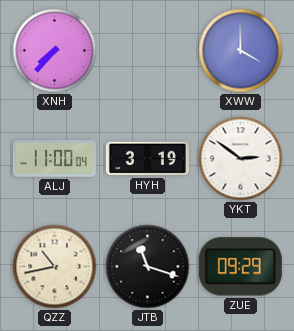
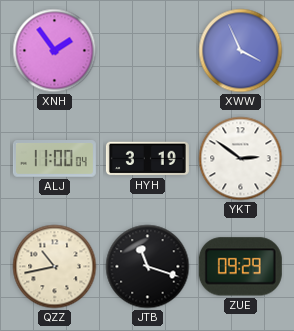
XNH: 7:37 -> 1:54
XWW: 4:00 -> 3:56
